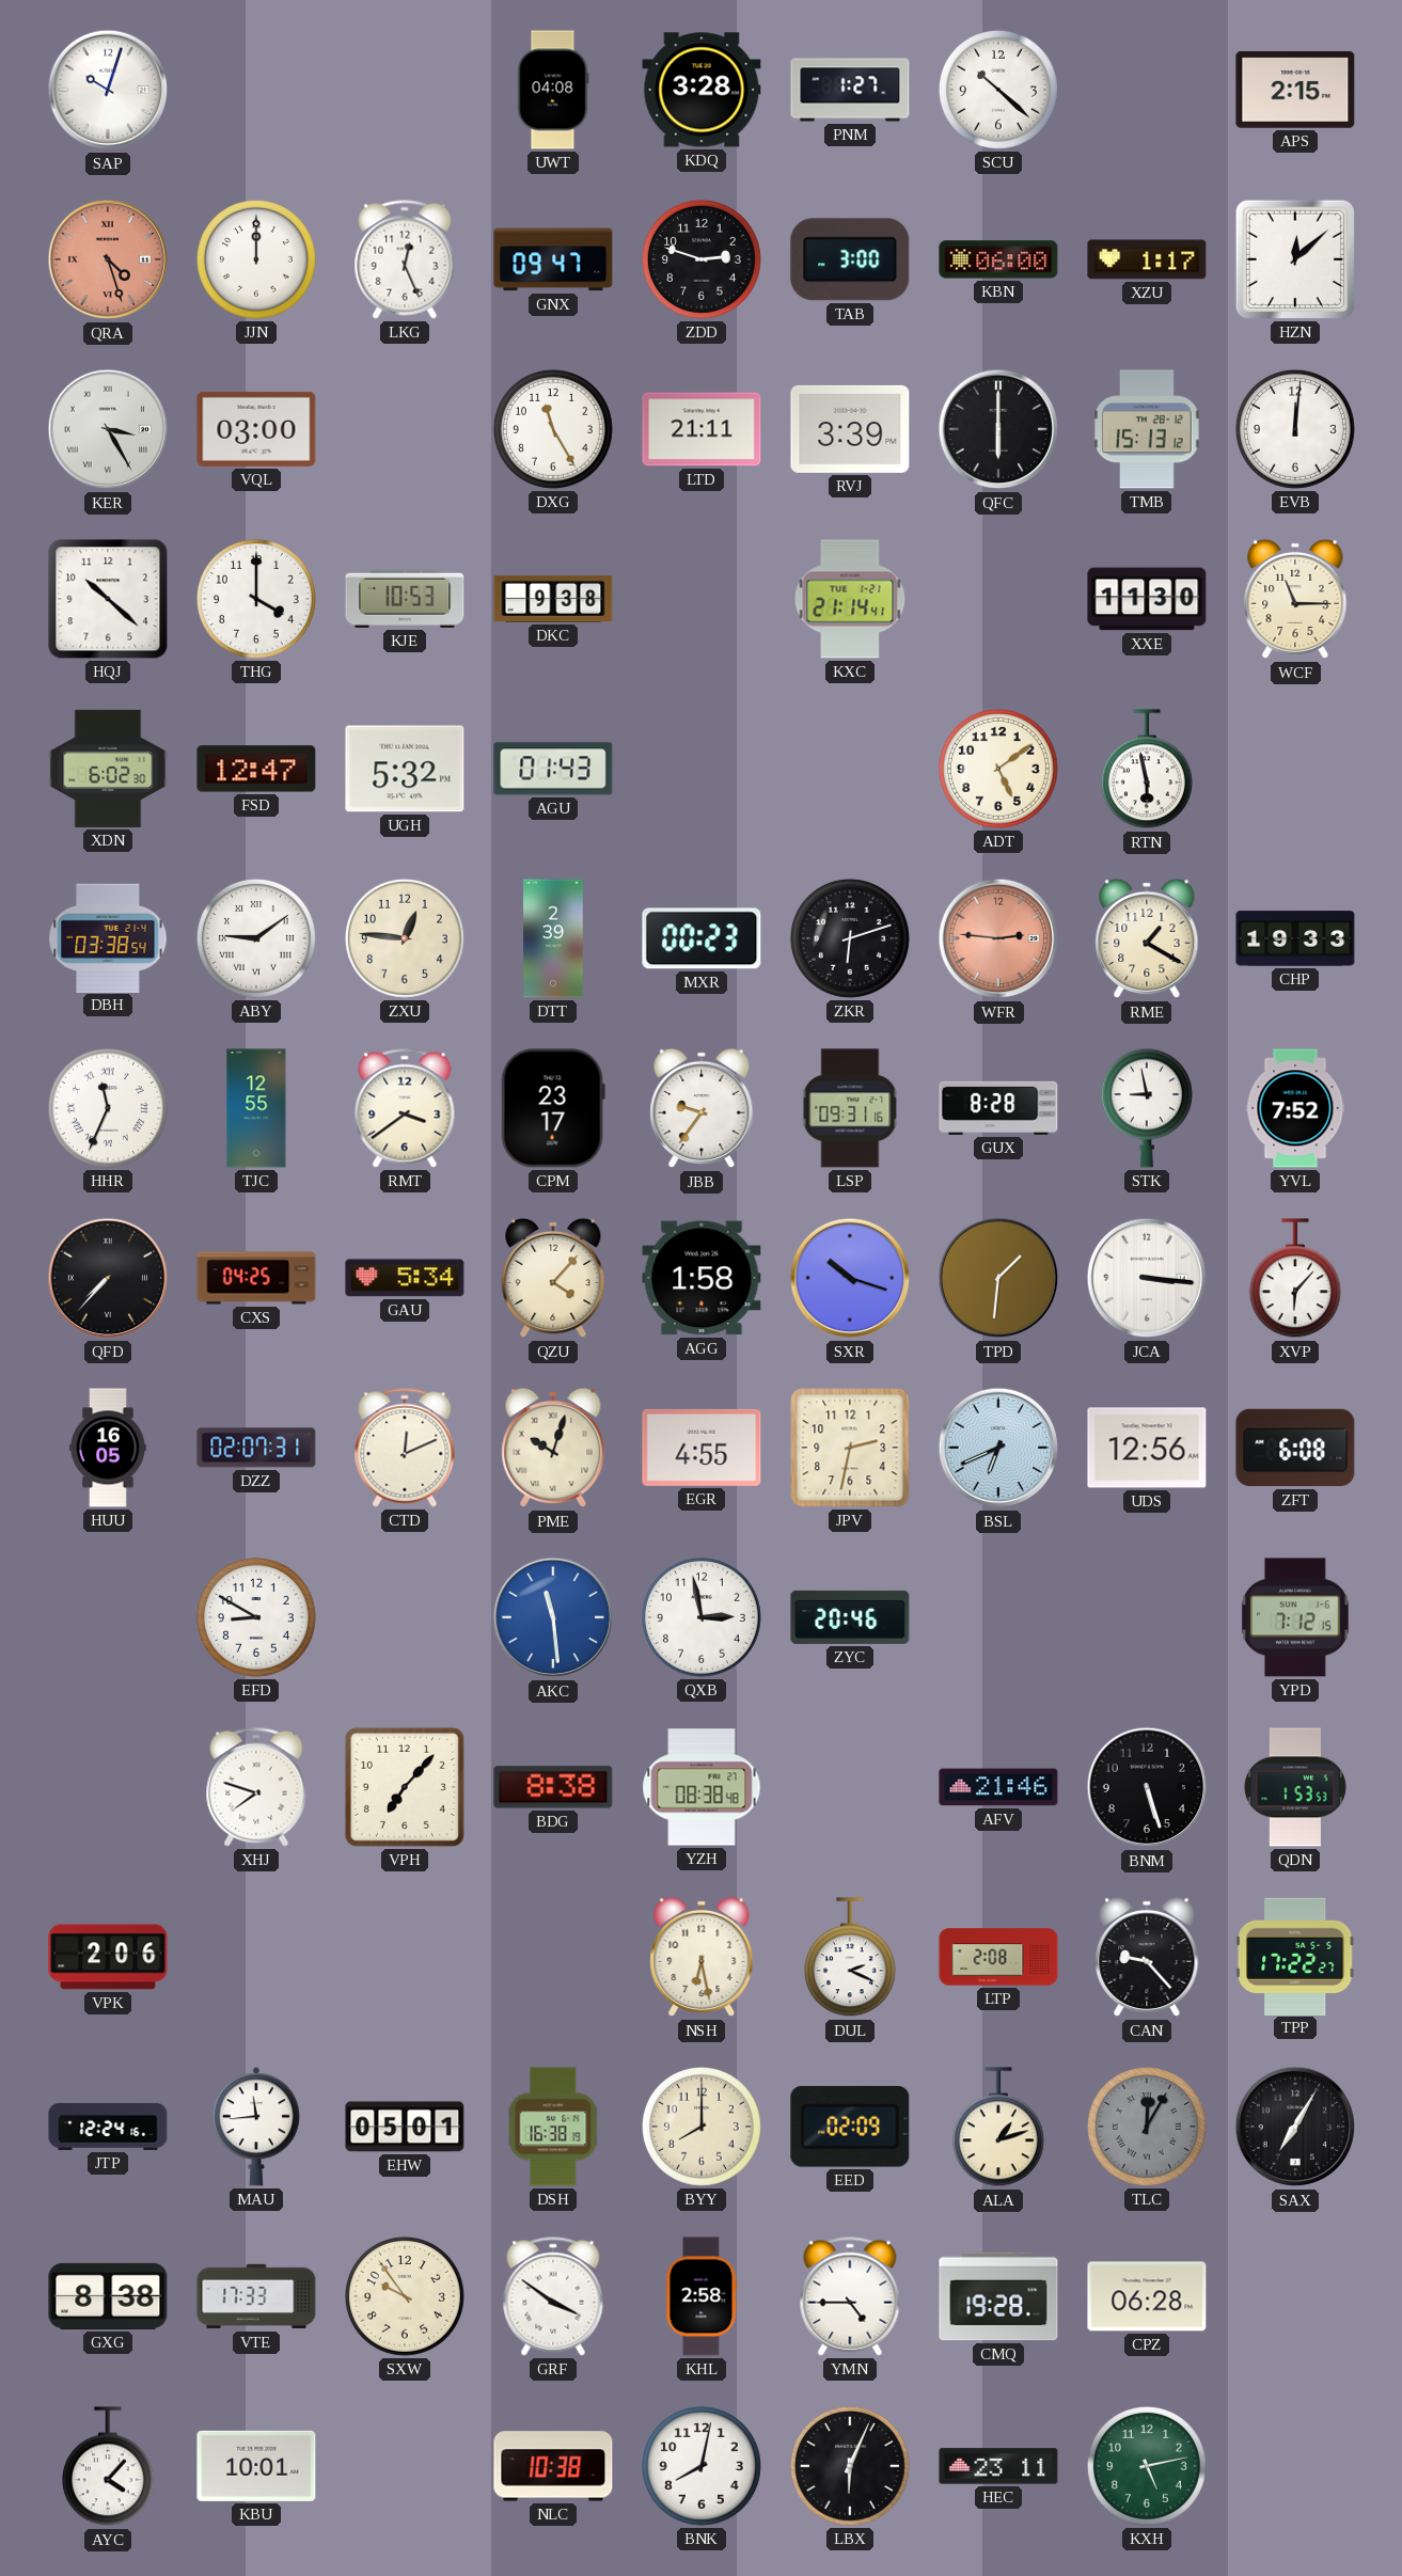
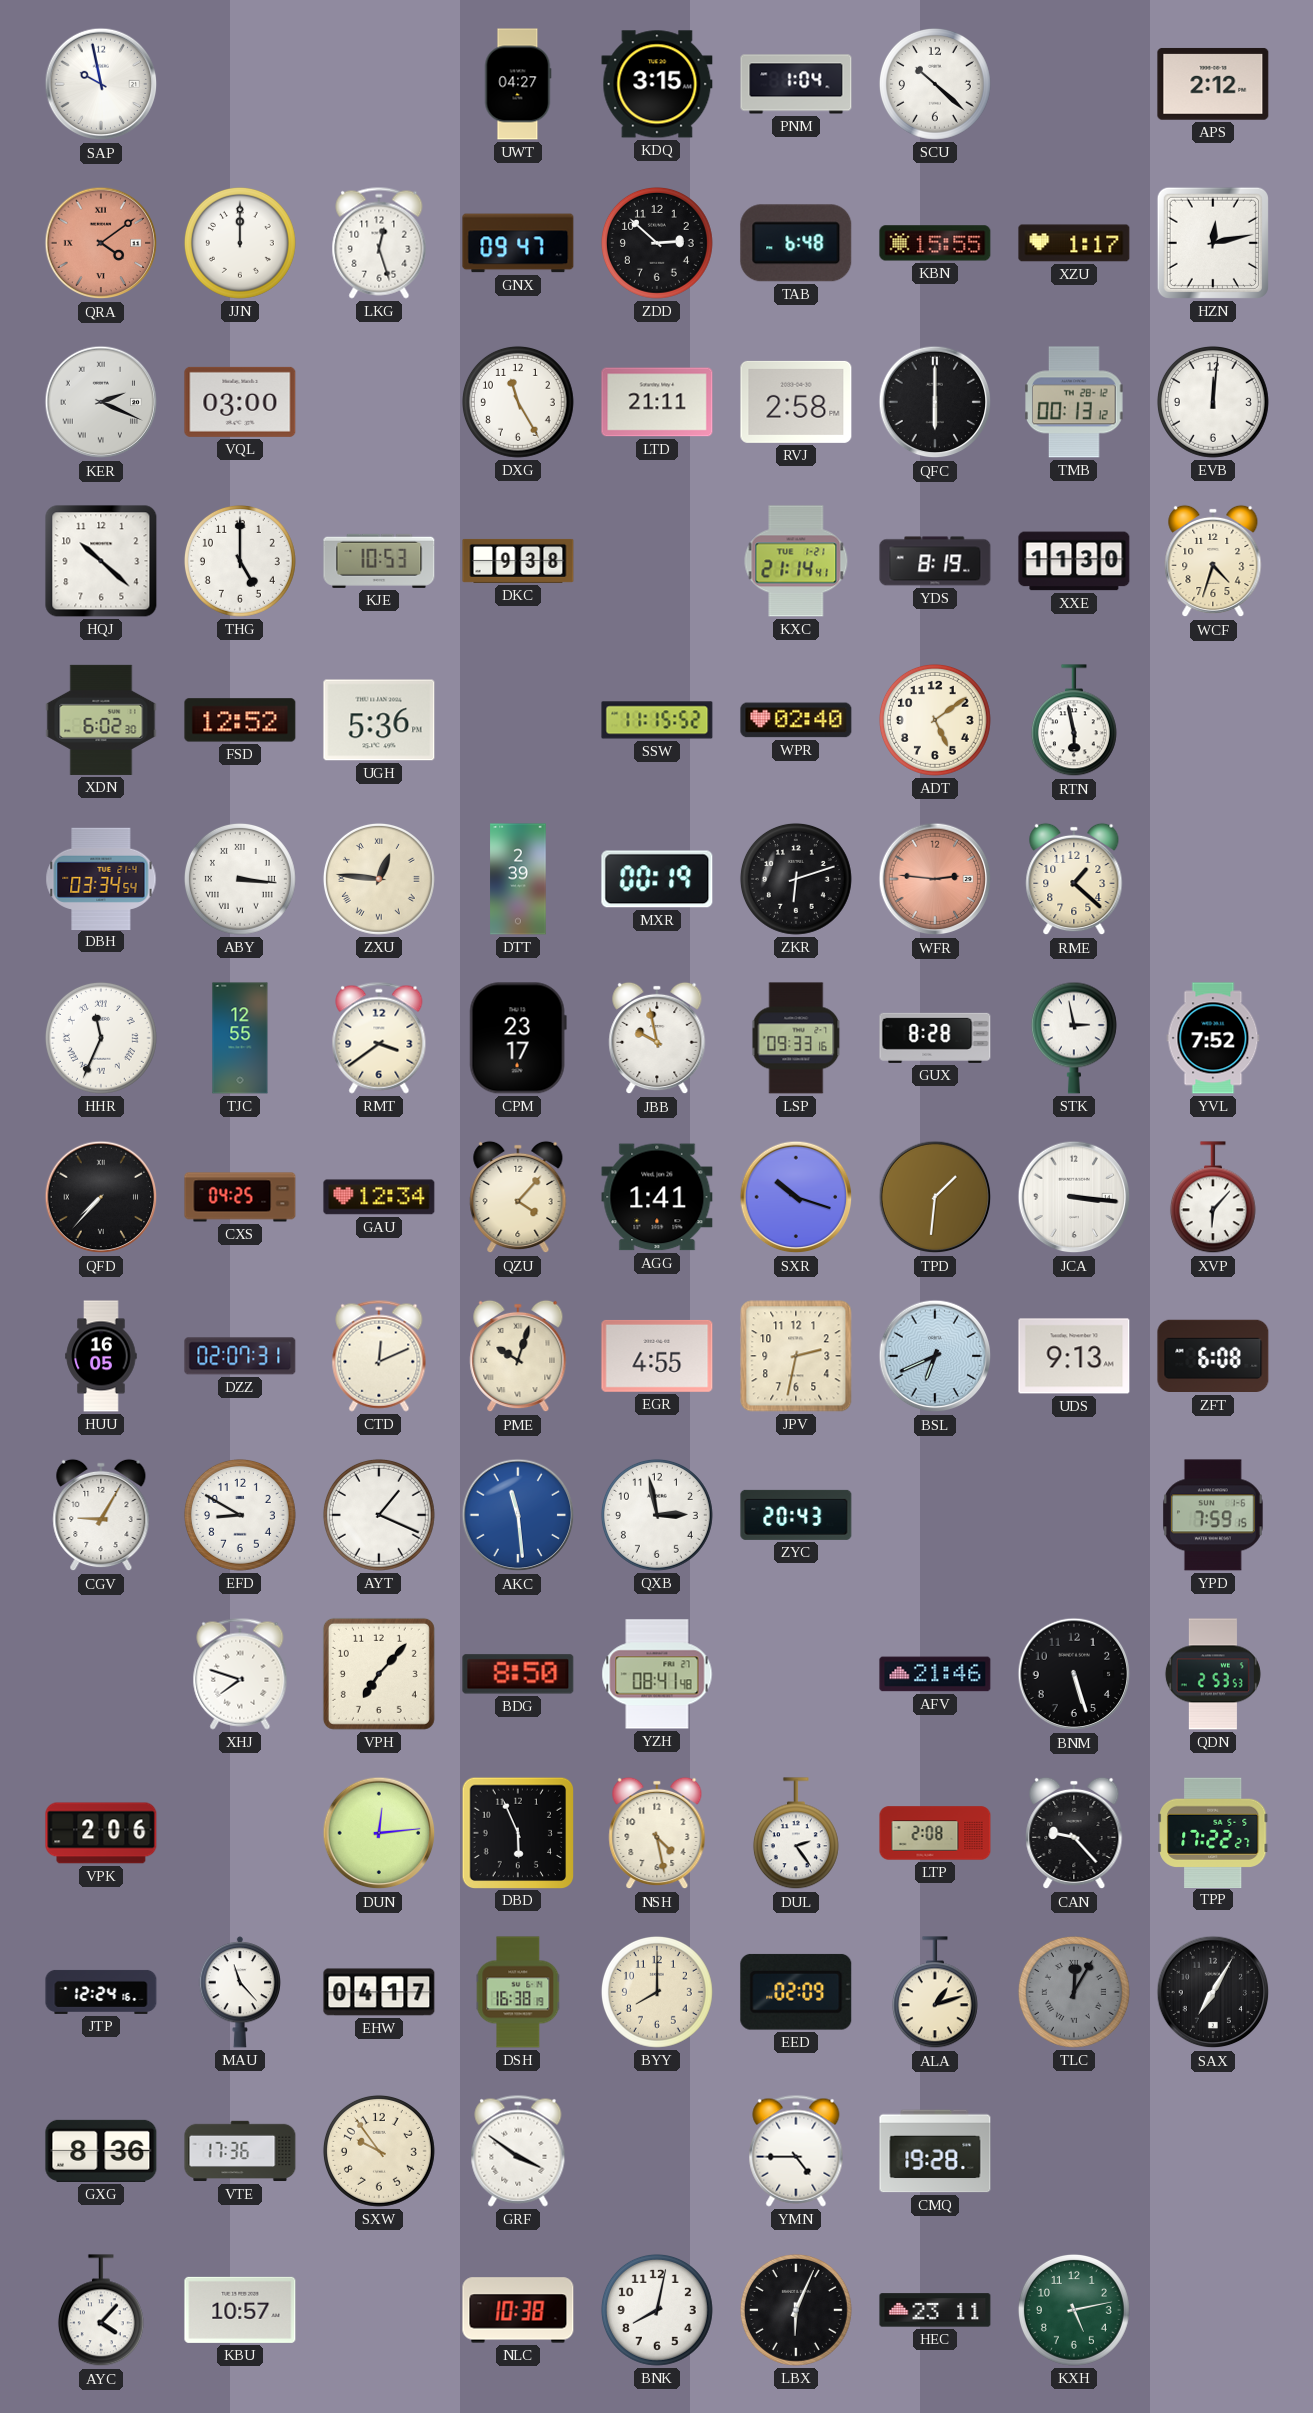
SAP: 10:03 -> 9:58
UWT: 04:08 -> 04:27
KDQ: 3:28 -> 3:15
PNM: 1:27 -> 1:04
APS: 2:15 -> 2:12
QRA: 4:27 -> 4:09
LKG: 12:26 -> 12:27
ZDD: 2:48 -> 2:52
TAB: 3:00 -> 6:48
KBN: 06:00 -> 15:55
HZN: 12:08 -> 12:13
KER: 3:25 -> 2:19
RVJ: 3:39 -> 2:58
TMB: 15:13 -> 00:13
THG: 4:00 -> 5:00
YDS: none -> 8:19
WCF: 11:15 -> 4:33
FSD: 12:47 -> 12:52
UGH: 5:32 -> 5:36
AGU: 01:43 -> none
SSW: none -> 11:15
WPR: none -> 02:40
DBH: 03:38 -> 03:34
ABY: 9:09 -> 3:16
ZXU numerals: Arabic -> Roman
MXR: 00:23 -> 00:19
RME: 1:20 -> 1:22
CHP: 19:33 -> none
JBB: 9:36 -> 9:58
LSP: 09:31 -> 09:33
STK: 8:58 -> 2:58
GAU: 5:34 -> 12:34
AGG: 1:58 -> 1:41
UDS: 12:56 -> 9:13
CGV: none -> 9:05
AYT: none -> 1:19
ZYC: 20:46 -> 20:43
YPD: 7:12 -> 7:59
BDG: 8:38 -> 8:50
YZH: 08:38 -> 08:41
QDN: 1:53 -> 2:53
DUN: none -> 12:14
DBD: none -> 5:56
NSH: 6:28 -> 4:28
DUL: 2:19 -> 2:24
MAU: 11:44 -> 11:23
EHW: 05:01 -> 04:17
GXG: 8:38 -> 8:36
VTE: 17:33 -> 17:36
KHL: 2:58 -> none
CPZ: 06:28 -> none
KBU: 10:01 -> 10:57
